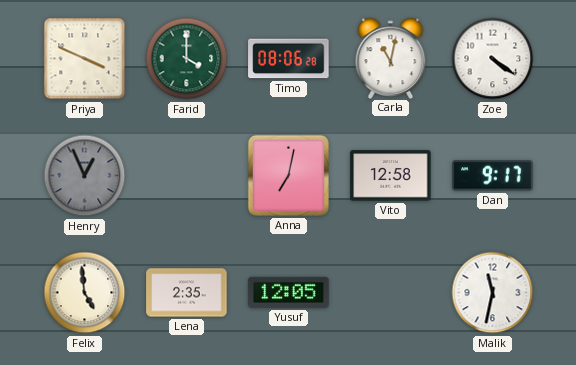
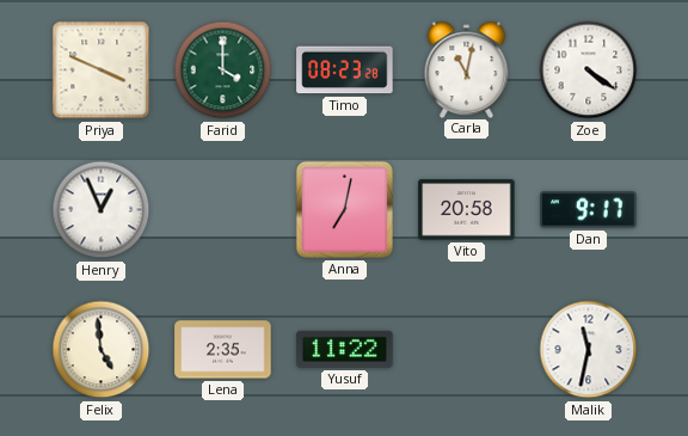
Timo: 08:06 -> 08:23
Henry dial: grey -> white
Vito: 12:58 -> 20:58
Yusuf: 12:05 -> 11:22
